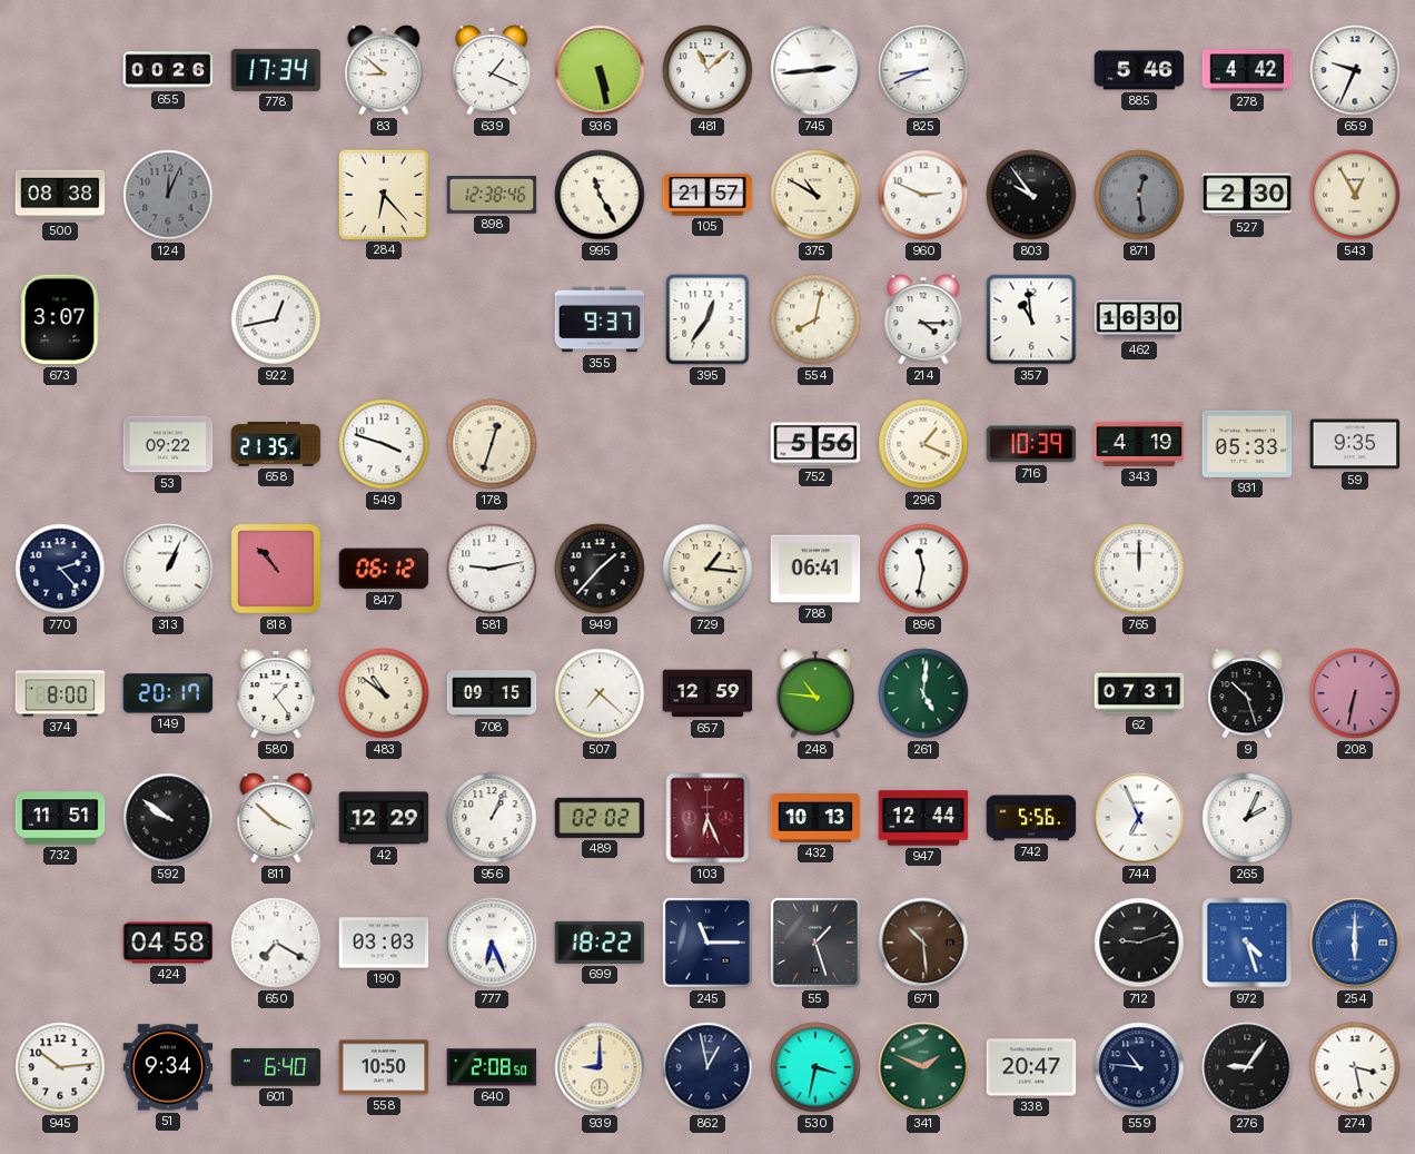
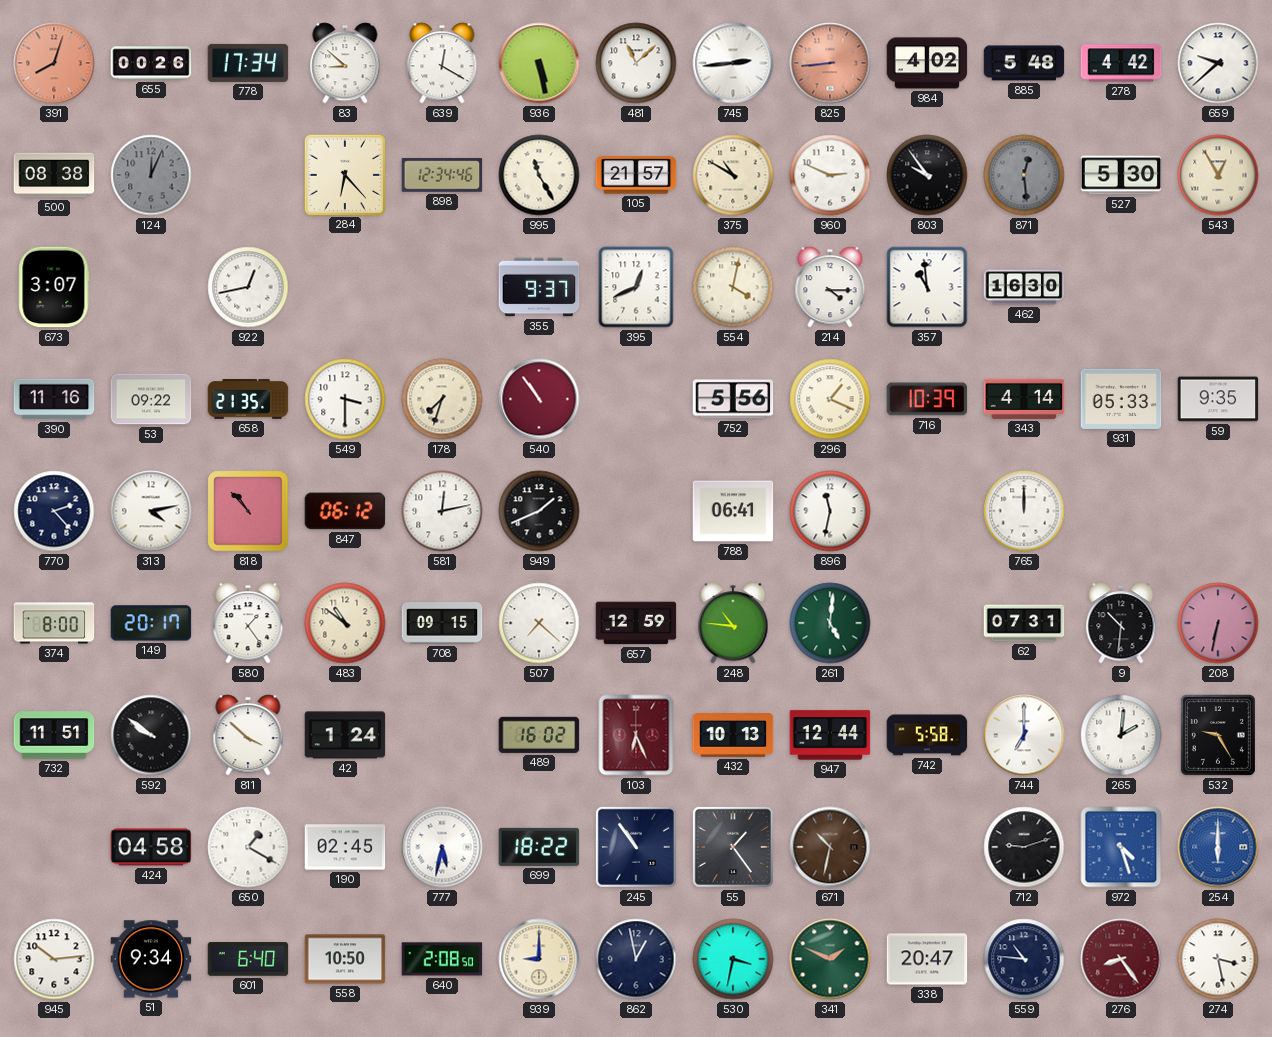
391: none -> 8:03
639: 1:19 -> 12:20
825: 8:41 -> 8:44
825 dial: white -> salmon
984: none -> 4:02
885: 5:46 -> 5:48
659: 9:34 -> 9:38
898: 12:38 -> 12:34
527: 2:30 -> 5:30
395: 12:36 -> 12:41
554: 8:02 -> 4:02
390: none -> 11:16
549: 3:48 -> 3:30
178: 12:33 -> 7:33
540: none -> 10:54
343: 4:19 -> 4:14
313: 1:04 -> 4:13
581: 9:13 -> 12:13
949: 1:37 -> 1:41
729: 1:16 -> none
9: 10:27 -> 10:31
42: 12:29 -> 1:24
956: 1:04 -> none
489: 02:02 -> 16:02
742: 5:56 -> 5:58
744: 6:56 -> 7:00
265: 2:04 -> 2:01
532: none -> 9:25
650: 7:20 -> 1:20
190: 03:03 -> 02:45
777: 6:26 -> 5:32
245: 11:15 -> 10:54
55: 1:27 -> 1:24
671: 10:29 -> 10:32
276: 9:06 -> 8:24
276 dial: black -> burgundy
